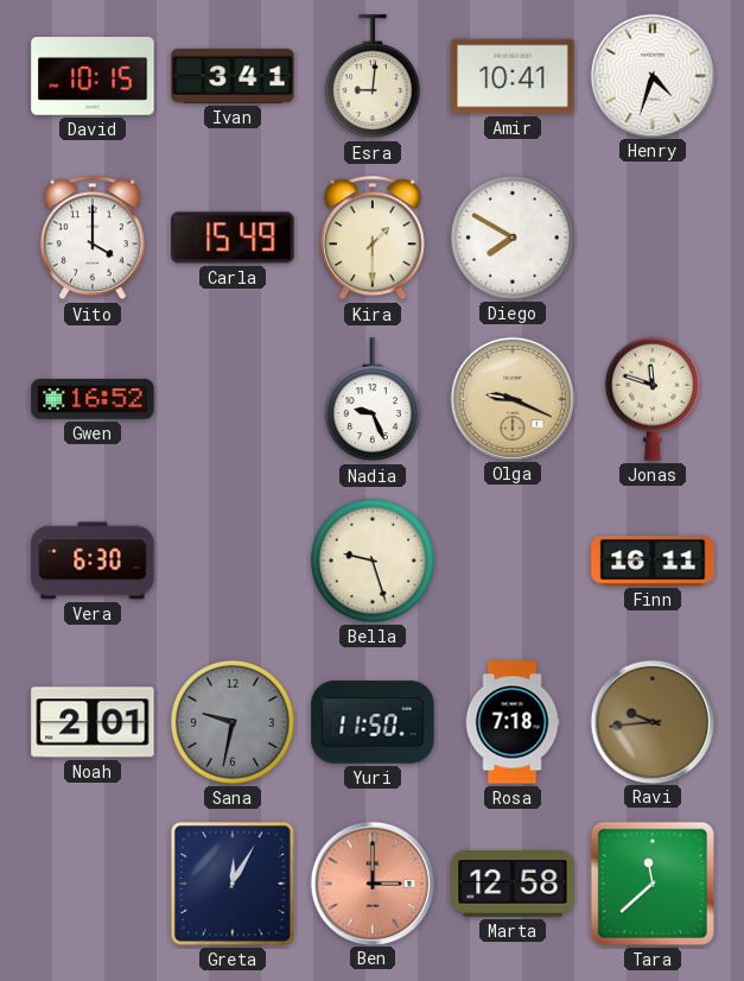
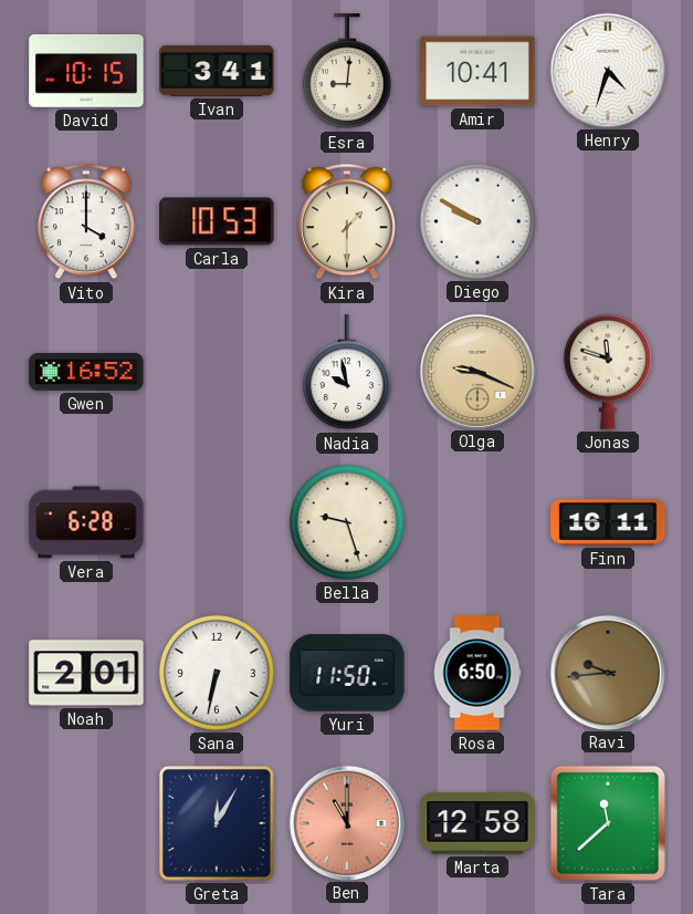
Carla: 15:49 -> 10:53
Diego: 7:50 -> 9:50
Nadia: 9:26 -> 9:58
Vera: 6:30 -> 6:28
Sana: 9:32 -> 6:32
Sana dial: grey -> white
Rosa: 7:18 -> 6:50
Ben: 3:00 -> 11:00
